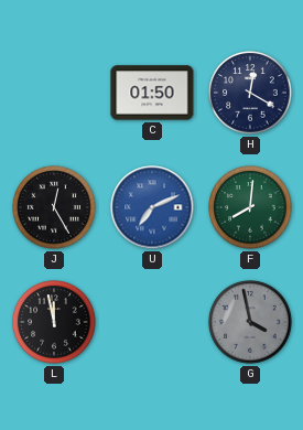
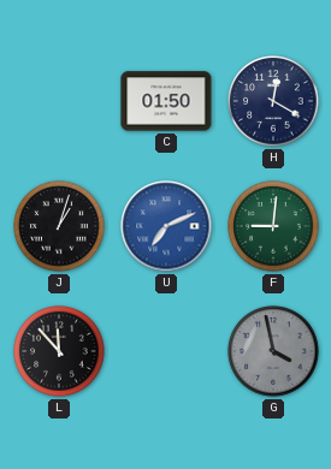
J: 12:25 -> 1:03
F: 8:01 -> 9:01
L: 11:58 -> 11:53
